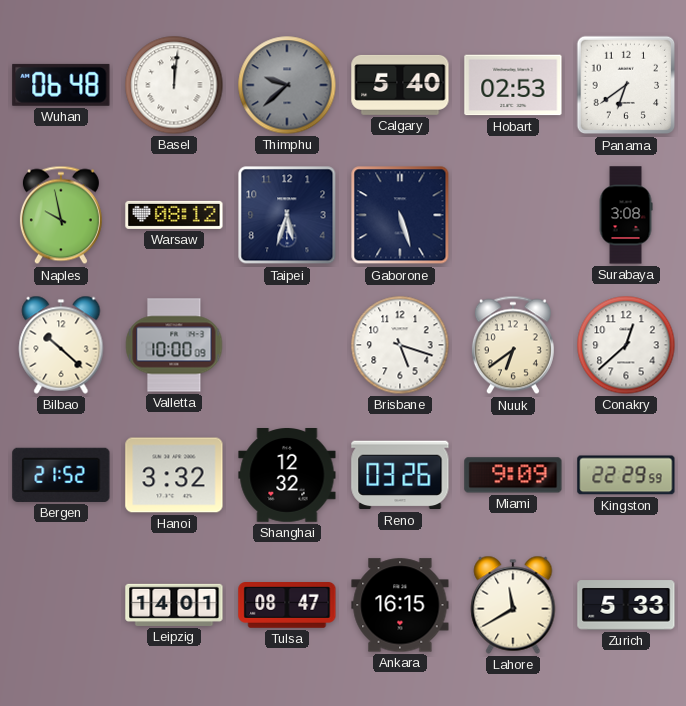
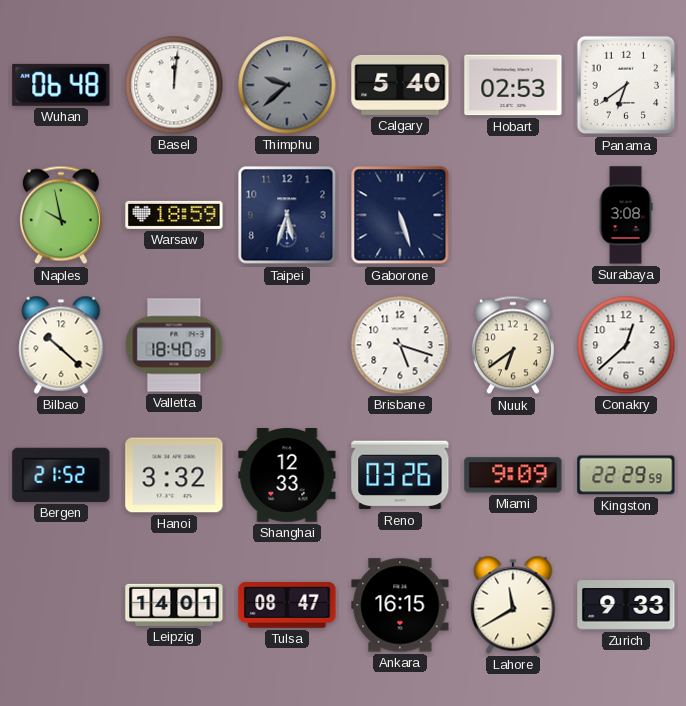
Warsaw: 08:12 -> 18:59
Valletta: 10:00 -> 18:40
Shanghai: 12:32 -> 12:33
Zurich: 5:33 -> 9:33
